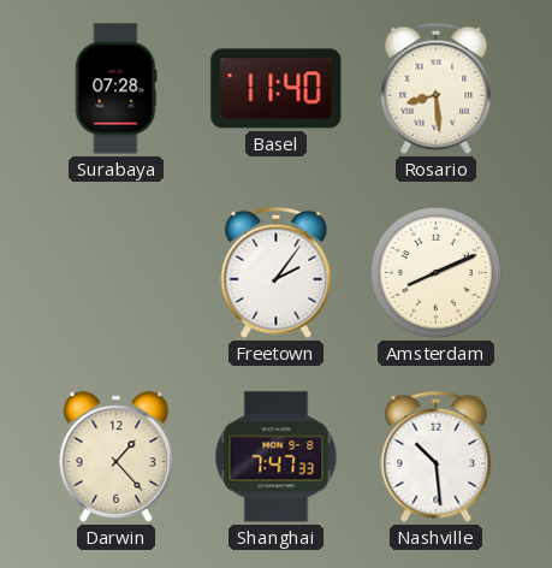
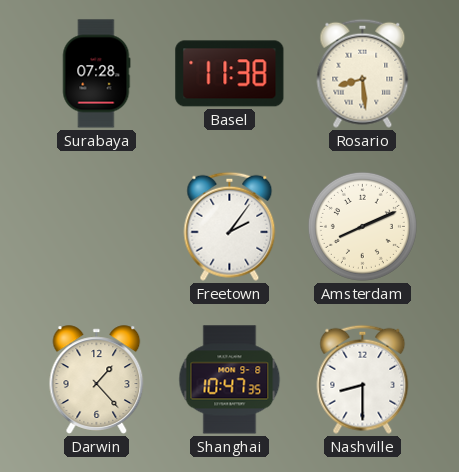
Basel: 11:40 -> 11:38
Shanghai: 7:47 -> 10:47
Nashville: 10:29 -> 8:30
